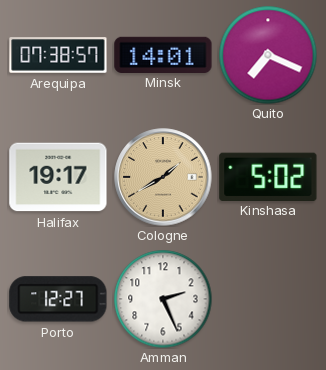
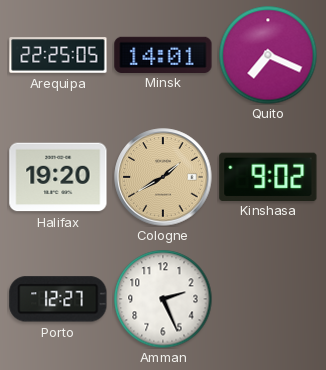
Arequipa: 07:38 -> 22:25
Halifax: 19:17 -> 19:20
Kinshasa: 5:02 -> 9:02
